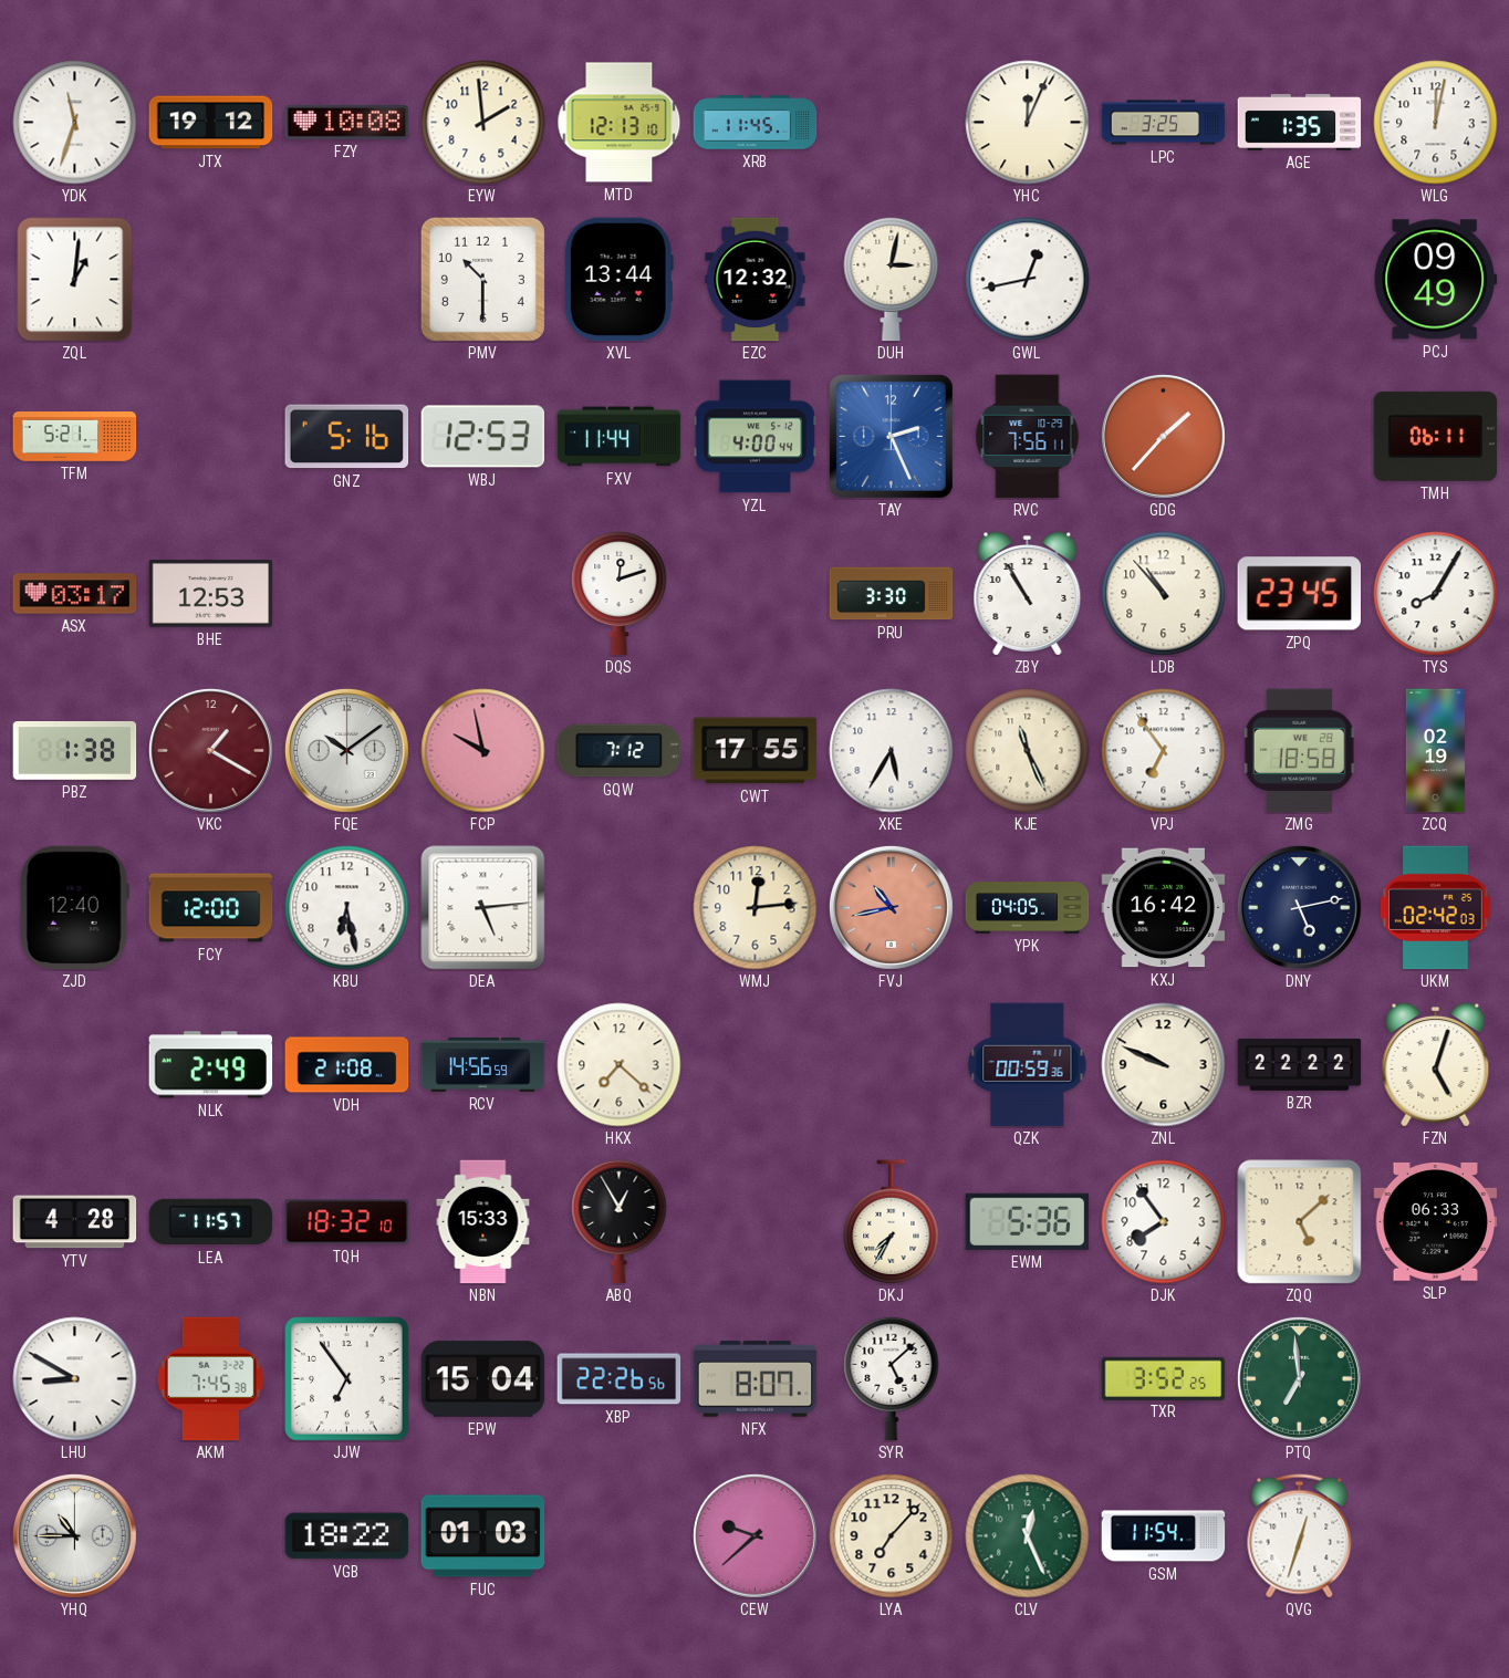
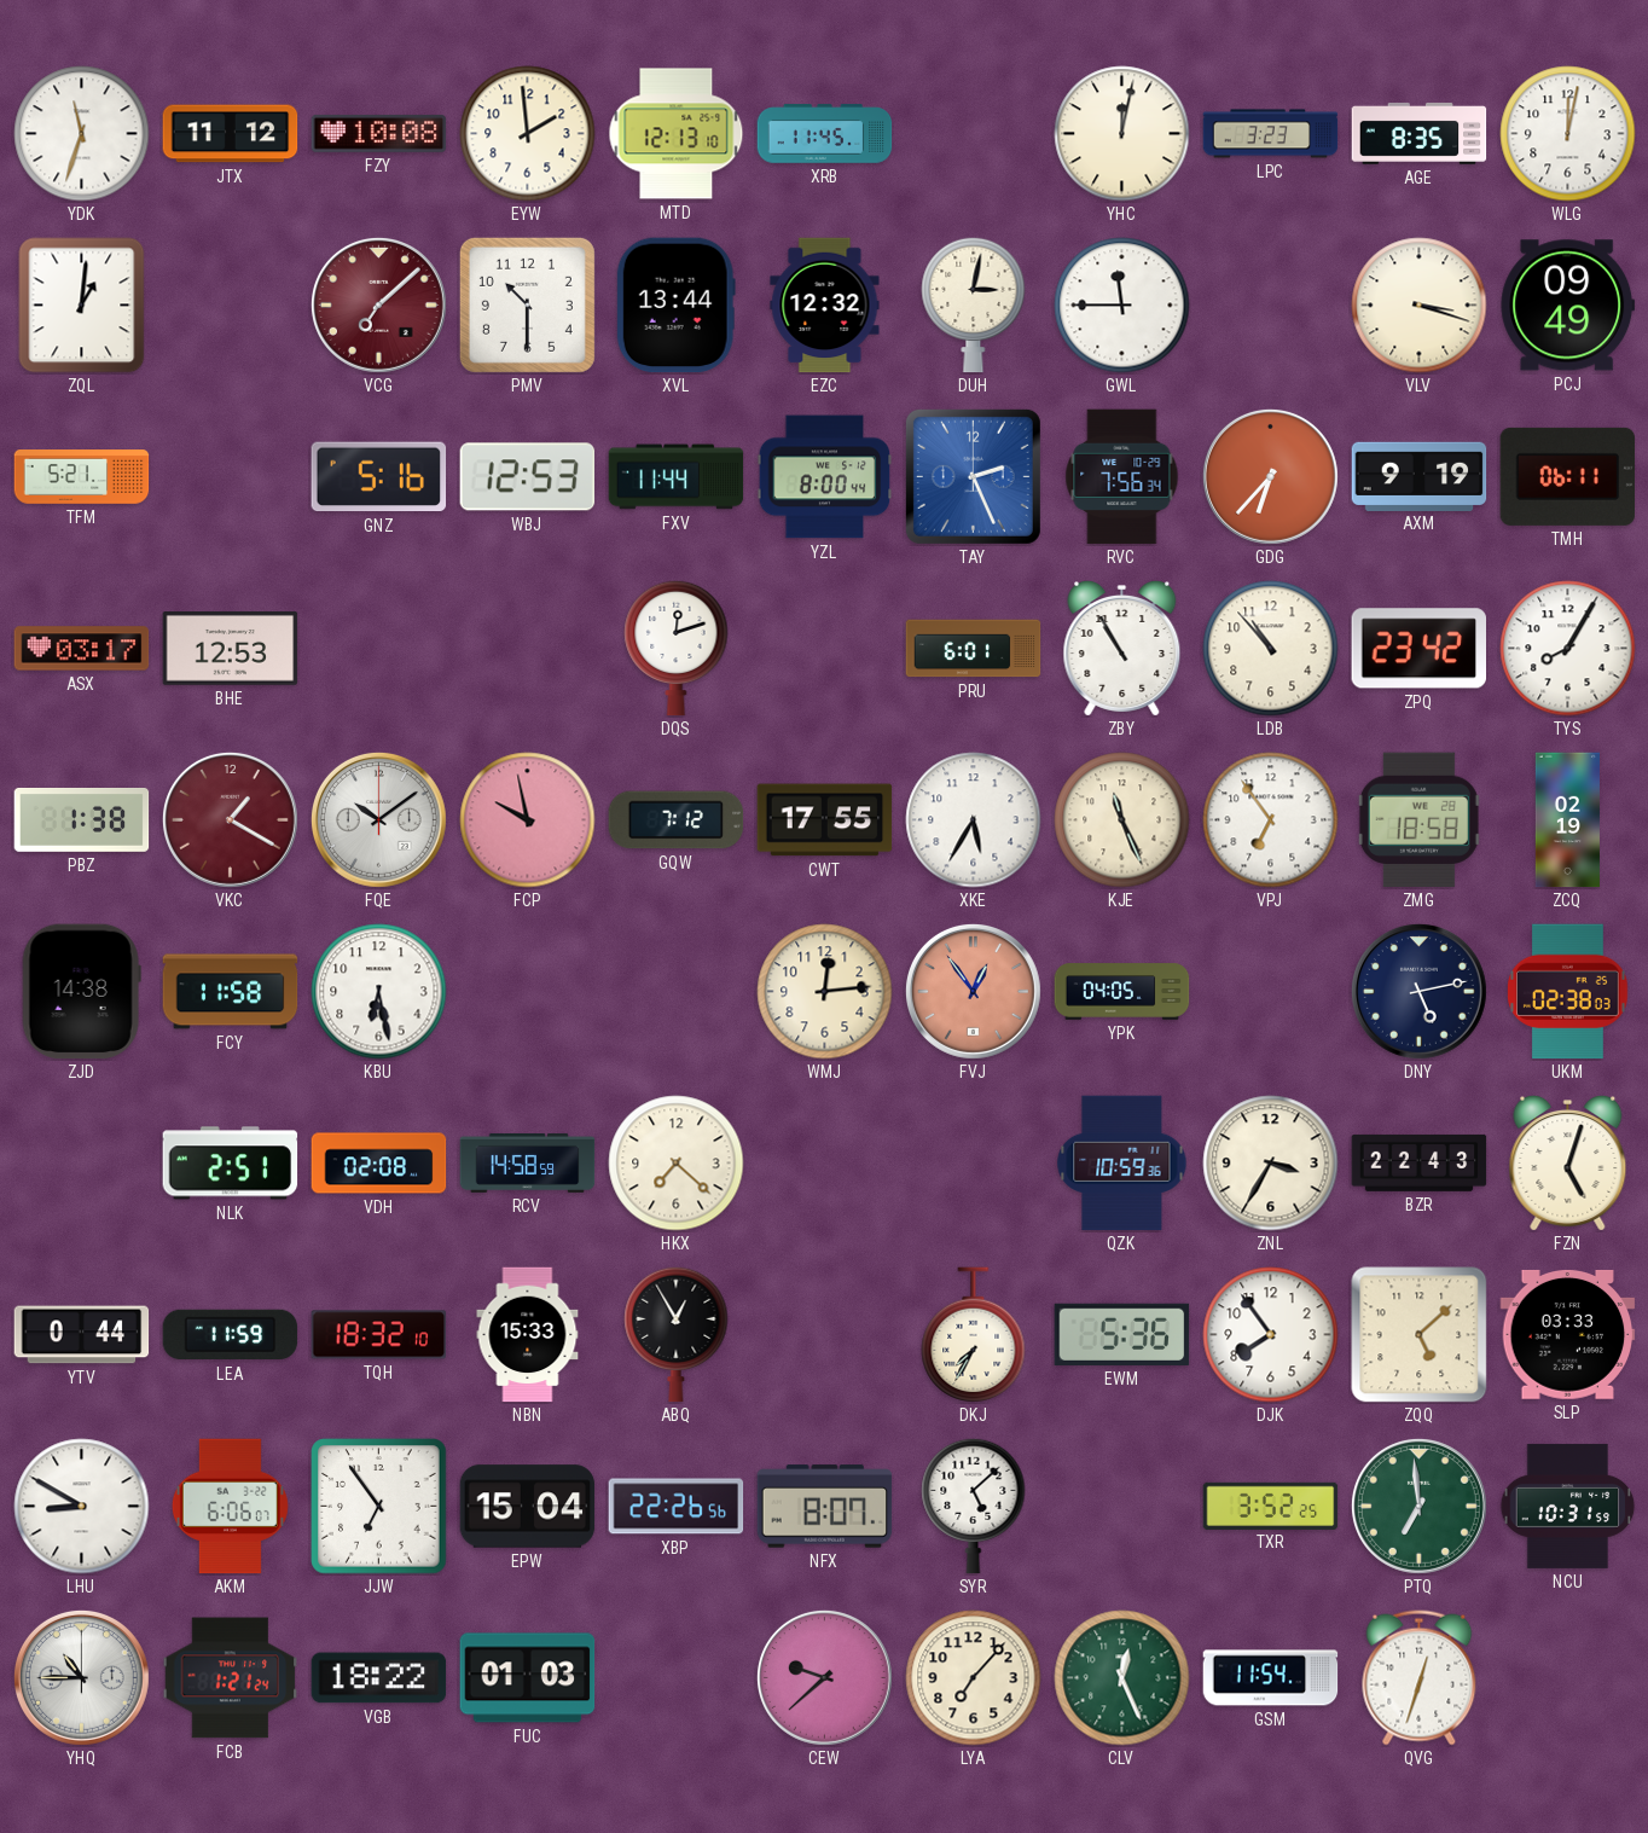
JTX: 19:12 -> 11:12
YHC: 12:04 -> 12:02
LPC: 3:25 -> 3:23
AGE: 1:35 -> 8:35
VCG: none -> 7:08
GWL: 12:43 -> 11:45
VLV: none -> 3:18
YZL: 4:00 -> 8:00
RVC: 7:56:11 -> 7:56:34
GDG: 1:37 -> 6:37
AXM: none -> 9:19
PRU: 3:30 -> 6:01
ZPQ: 23:45 -> 23:42
ZJD: 12:40 -> 14:38
FCY: 12:00 -> 11:58
DEA: 5:14 -> none
FVJ: 10:43 -> 12:54
KXJ: 16:42 -> none
UKM: 02:42 -> 02:38
NLK: 2:49 -> 2:51
VDH: 21:08 -> 02:08
RCV: 14:56 -> 14:58
QZK: 00:59 -> 10:59
ZNL: 9:49 -> 3:35
BZR: 22:22 -> 22:43
YTV: 4:28 -> 0:44
LEA: 11:57 -> 11:59
SLP: 06:33 -> 03:33
AKM: 7:45 -> 6:06
NCU: none -> 10:31
FCB: none -> 1:21
